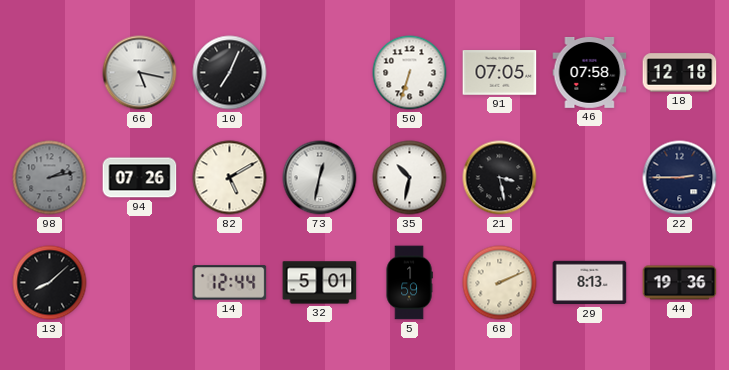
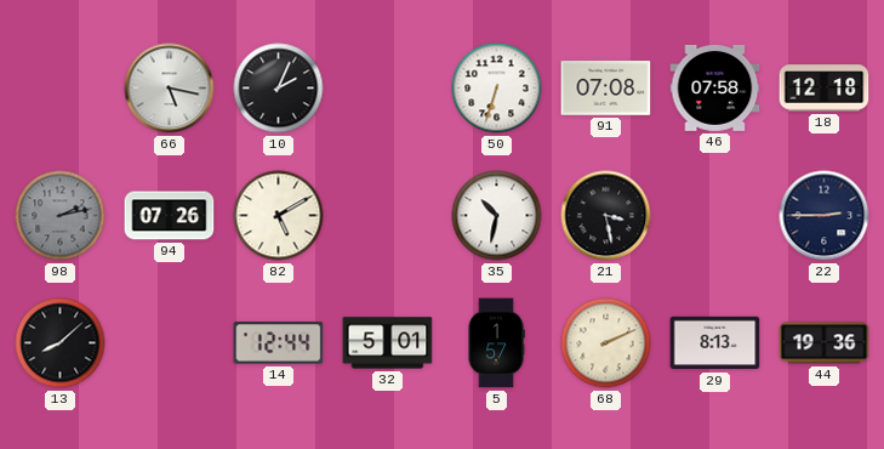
10: 7:04 -> 2:04
91: 07:05 -> 07:08
73: 12:32 -> none
5: 1:59 -> 1:57
